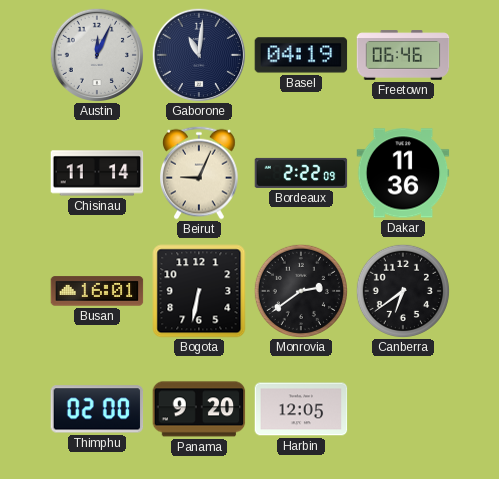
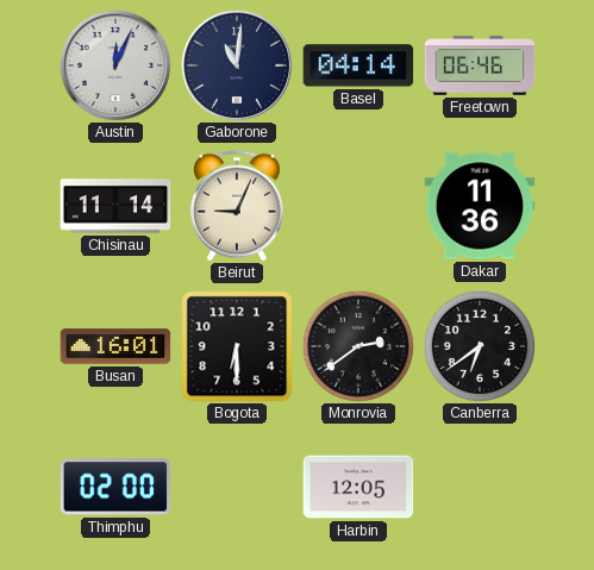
Basel: 04:19 -> 04:14
Bordeaux: 2:22 -> none
Bogota: 6:32 -> 6:30
Panama: 9:20 -> none
